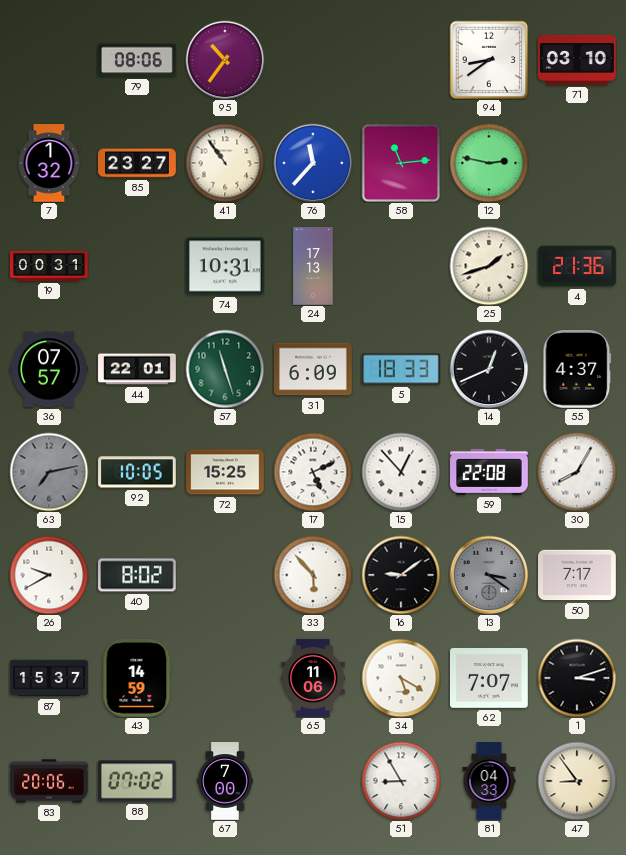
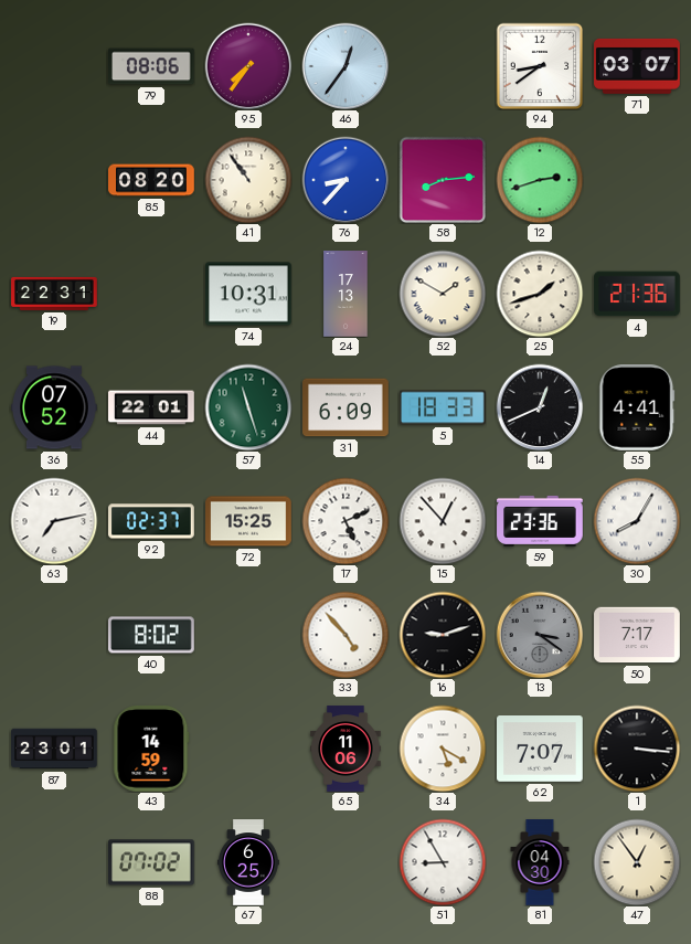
95: 10:36 -> 7:36
46: none -> 12:36
71: 03:10 -> 03:07
7: 1:32 -> none
85: 23:27 -> 08:20
76: 11:37 -> 8:37
58: 11:14 -> 8:14
12: 2:47 -> 2:42
19: 00:31 -> 22:31
52: none -> 1:50
36: 07:57 -> 07:52
55: 4:37 -> 4:41
63 dial: grey -> white
92: 10:05 -> 02:37
59: 22:08 -> 23:36
26: 9:40 -> none
33: 5:53 -> 4:53
16: 9:09 -> 9:12
87: 15:37 -> 23:01
1: 3:12 -> 3:16
83: 20:06 -> none
67: 7:00 -> 6:25
81: 04:33 -> 04:30
47: 8:54 -> 12:54
